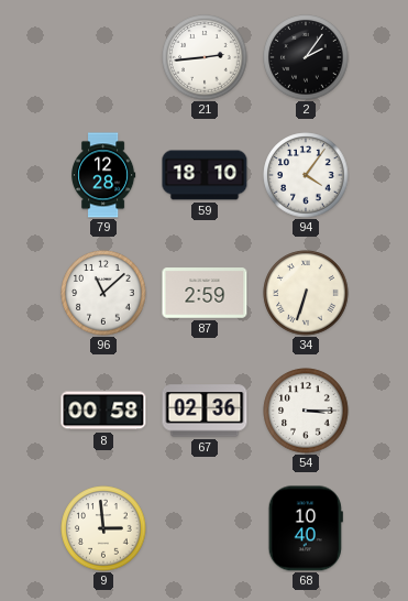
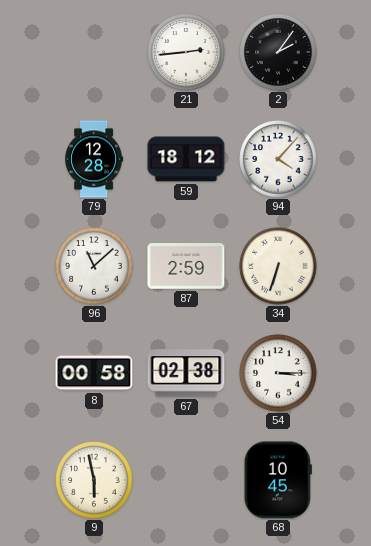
59: 18:10 -> 18:12
94: 4:06 -> 4:07
67: 02:36 -> 02:38
9: 2:59 -> 5:58
68: 10:40 -> 10:45
